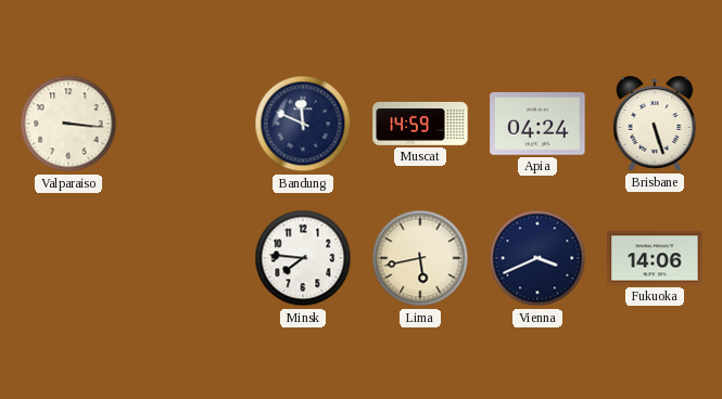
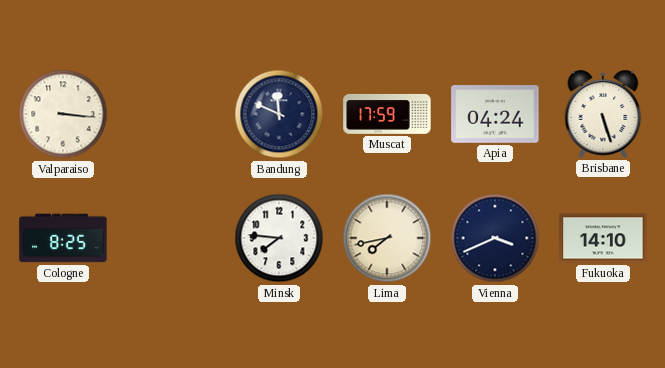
Muscat: 14:59 -> 17:59
Cologne: none -> 8:25
Lima: 5:43 -> 7:43
Fukuoka: 14:06 -> 14:10
